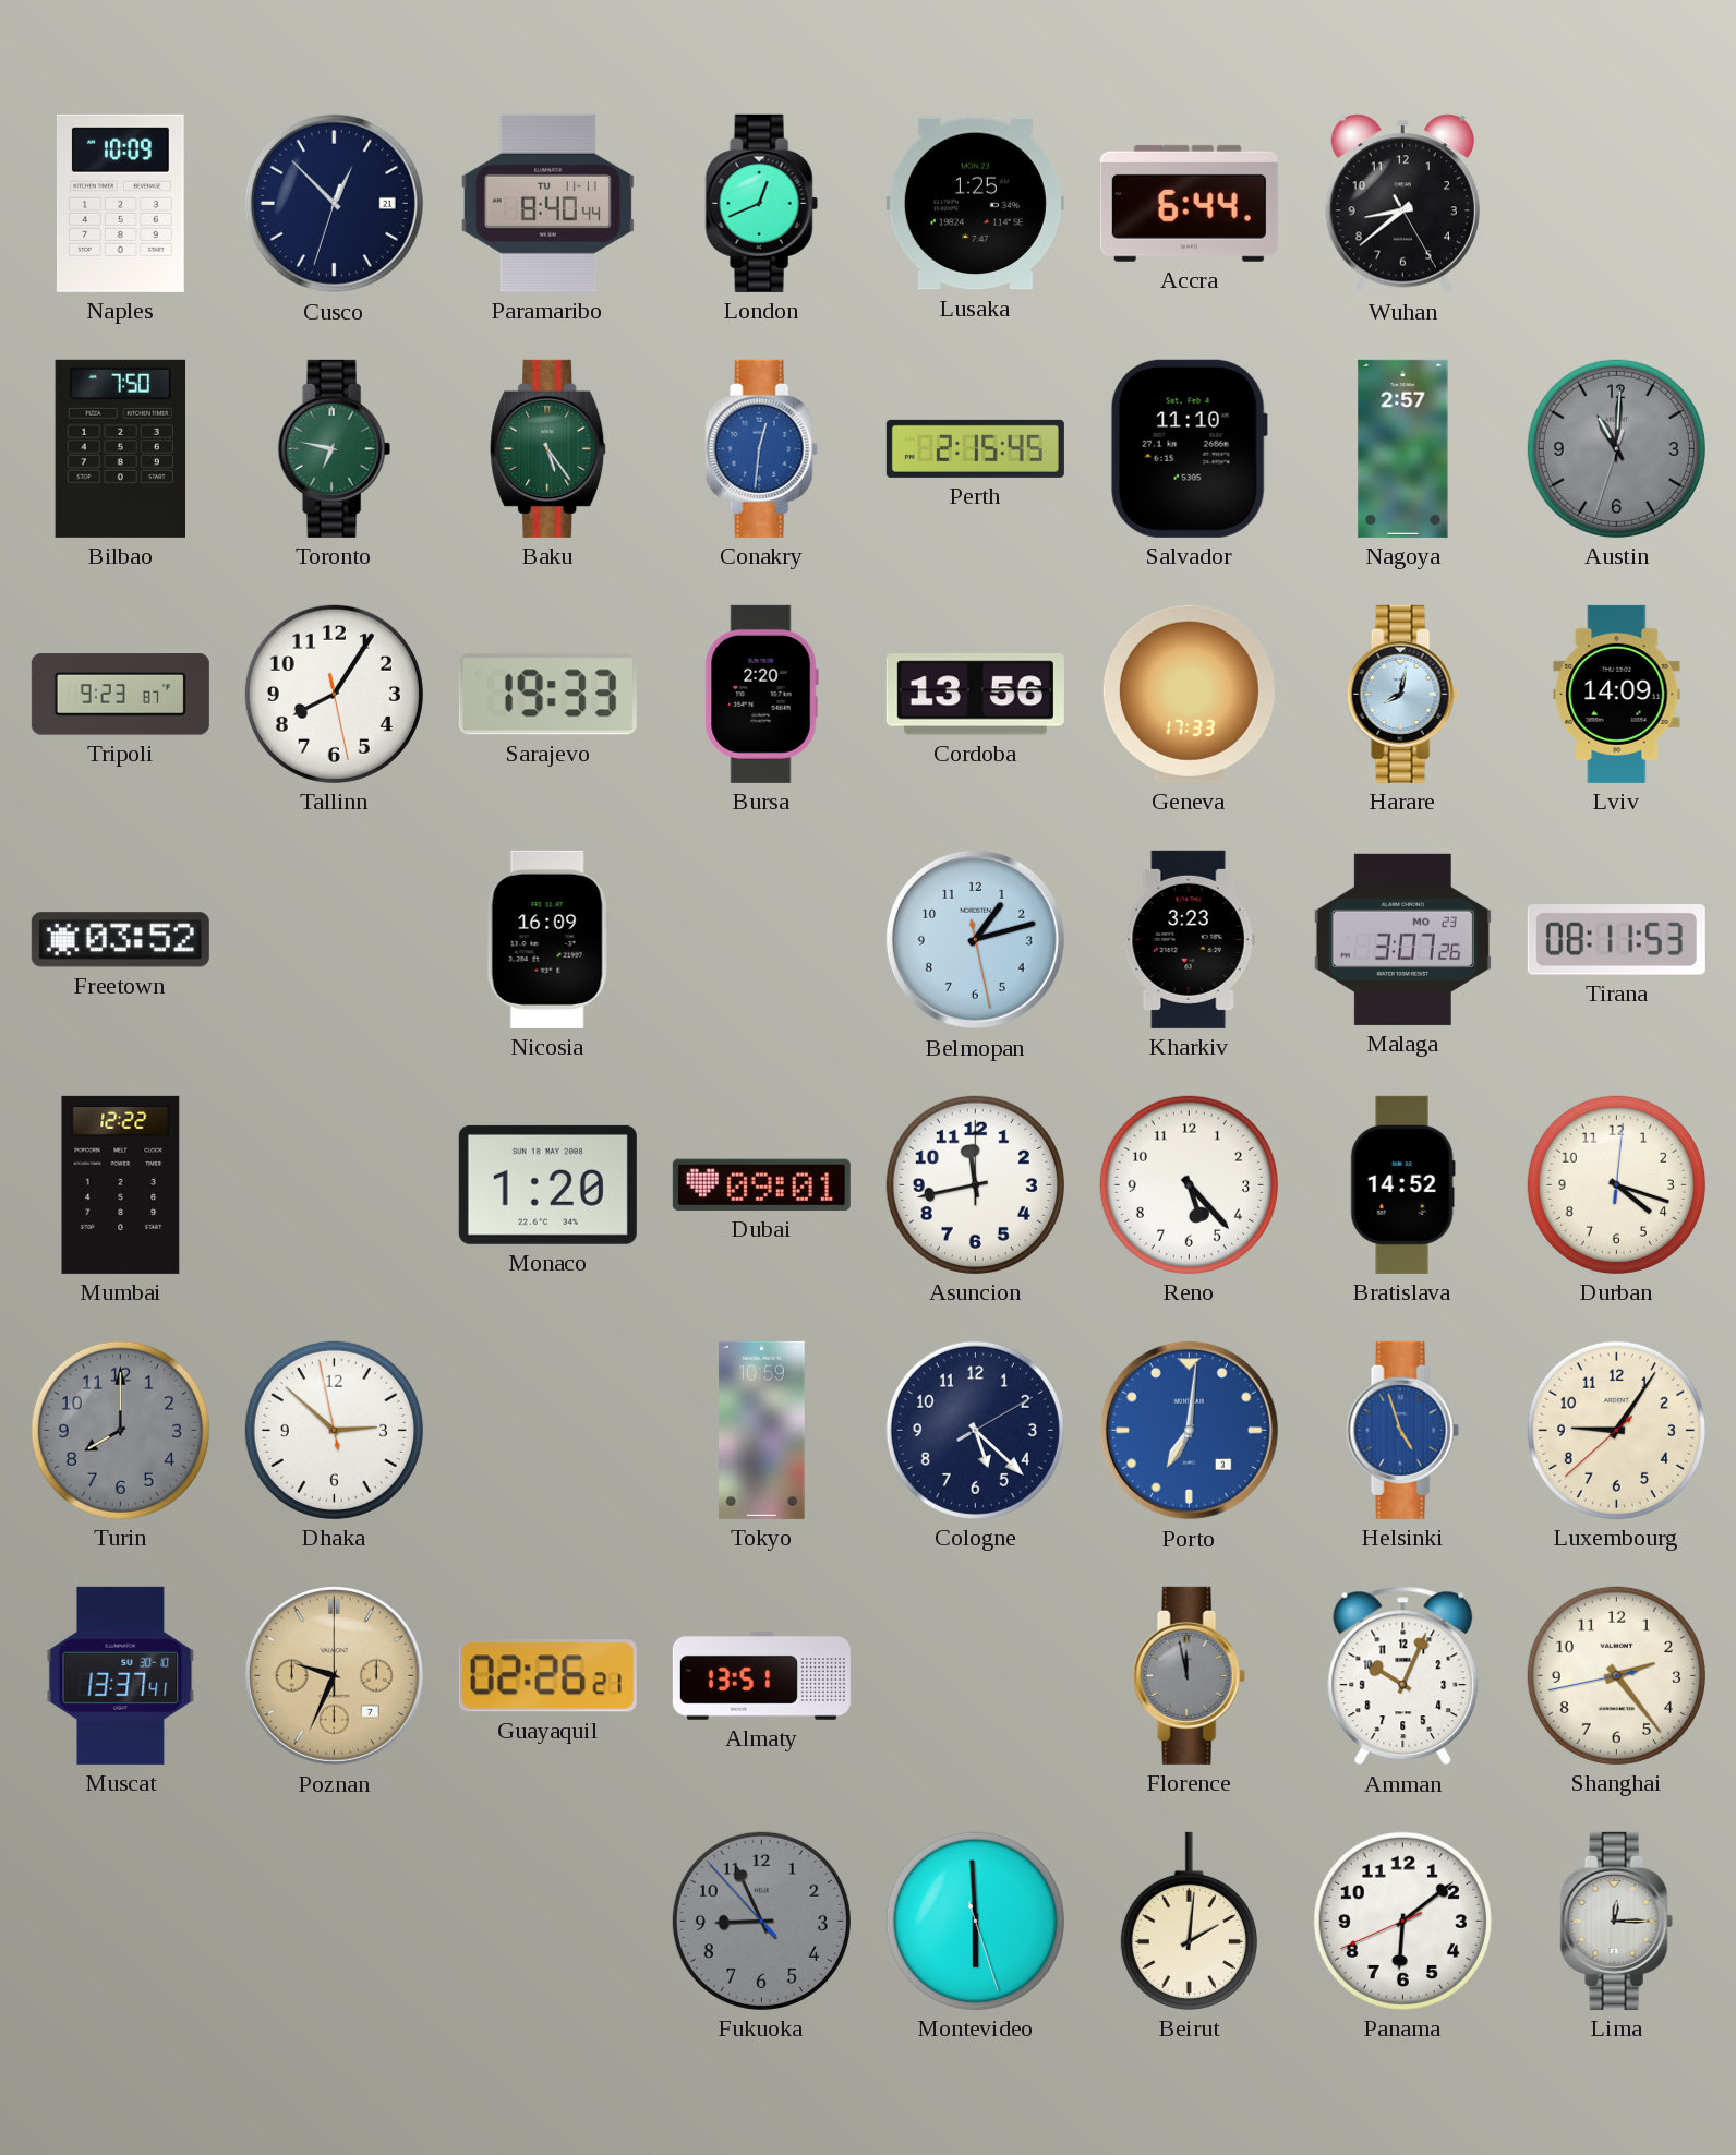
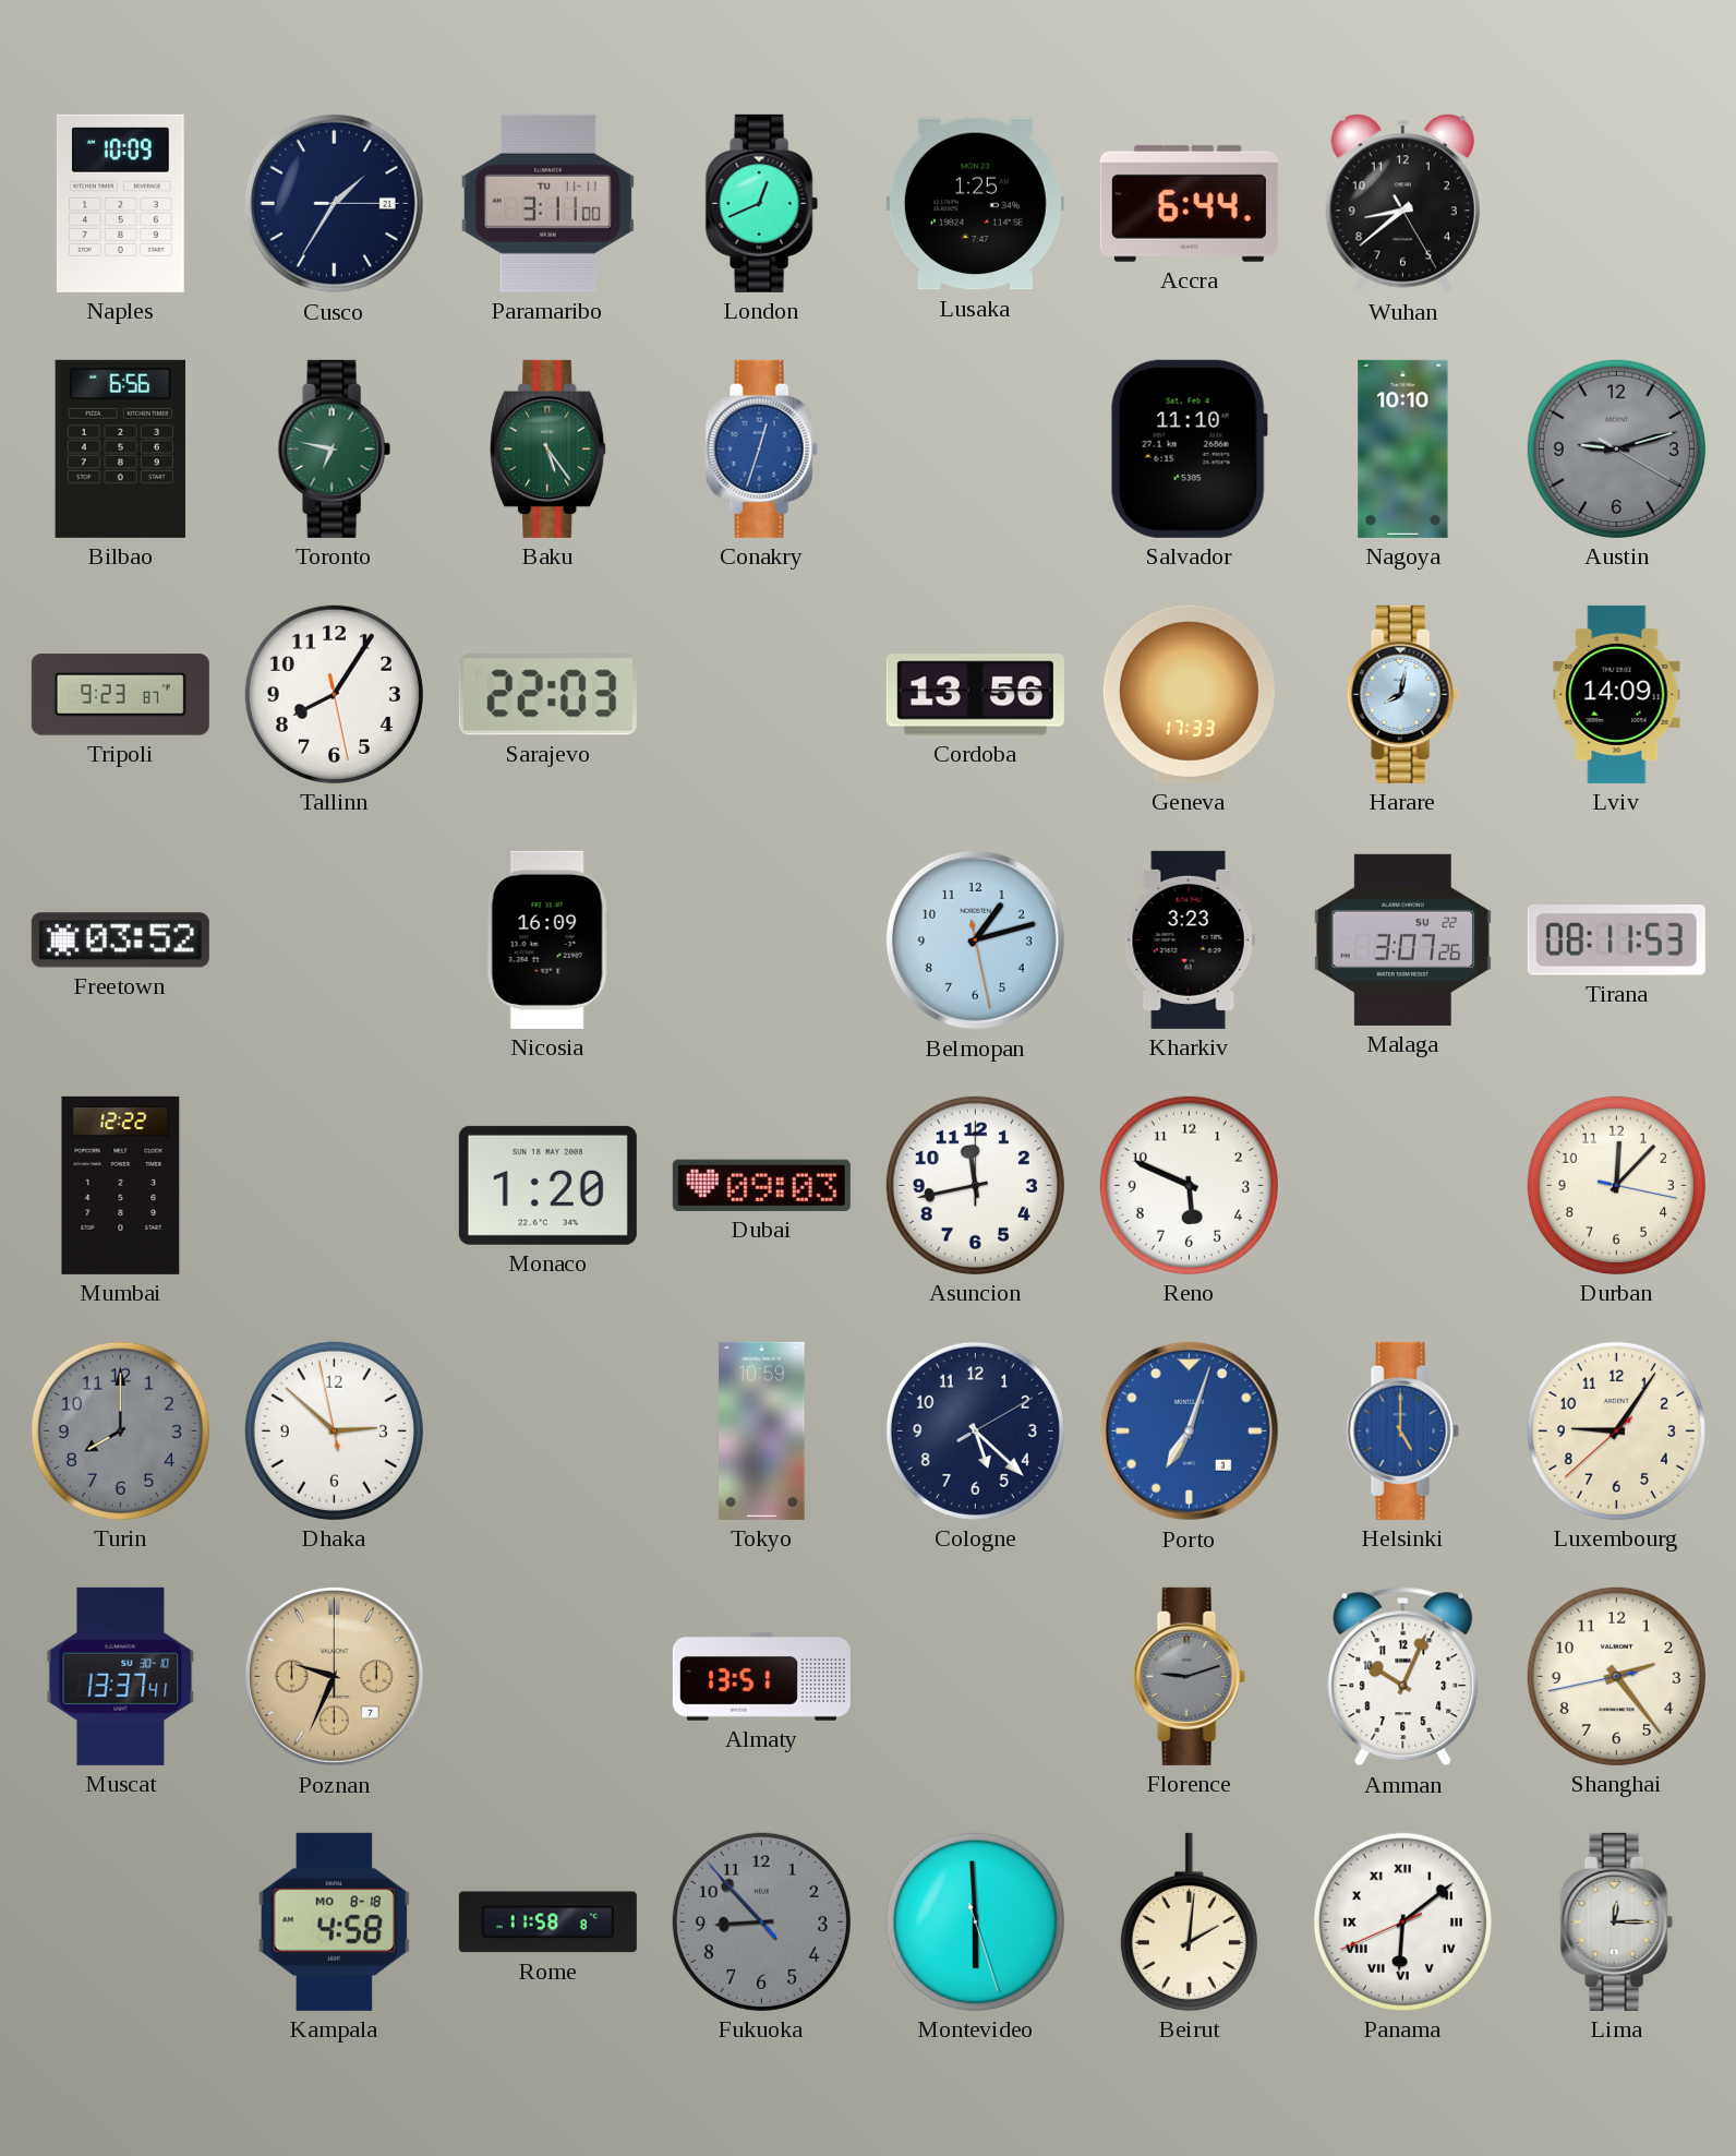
Cusco: 12:52 -> 1:35
Paramaribo: 8:40 -> 3:11
Bilbao: 7:50 -> 6:56
Conakry: 12:31 -> 12:33
Perth: 2:15 -> none
Nagoya: 2:57 -> 10:10
Austin: 11:00 -> 9:12
Sarajevo: 19:33 -> 22:03
Bursa: 2:20 -> none
Malaga date: MO 23 -> SU 22
Dubai: 09:01 -> 09:03
Reno: 5:23 -> 5:49
Bratislava: 14:52 -> none
Durban: 4:18 -> 12:07
Porto: 7:01 -> 7:03
Helsinki: 4:57 -> 5:00
Guayaquil: 02:26 -> none
Florence: 11:58 -> 9:12
Kampala: none -> 4:58
Rome: none -> 11:58
Fukuoka: 8:55 -> 8:52
Panama numerals: Arabic -> Roman
